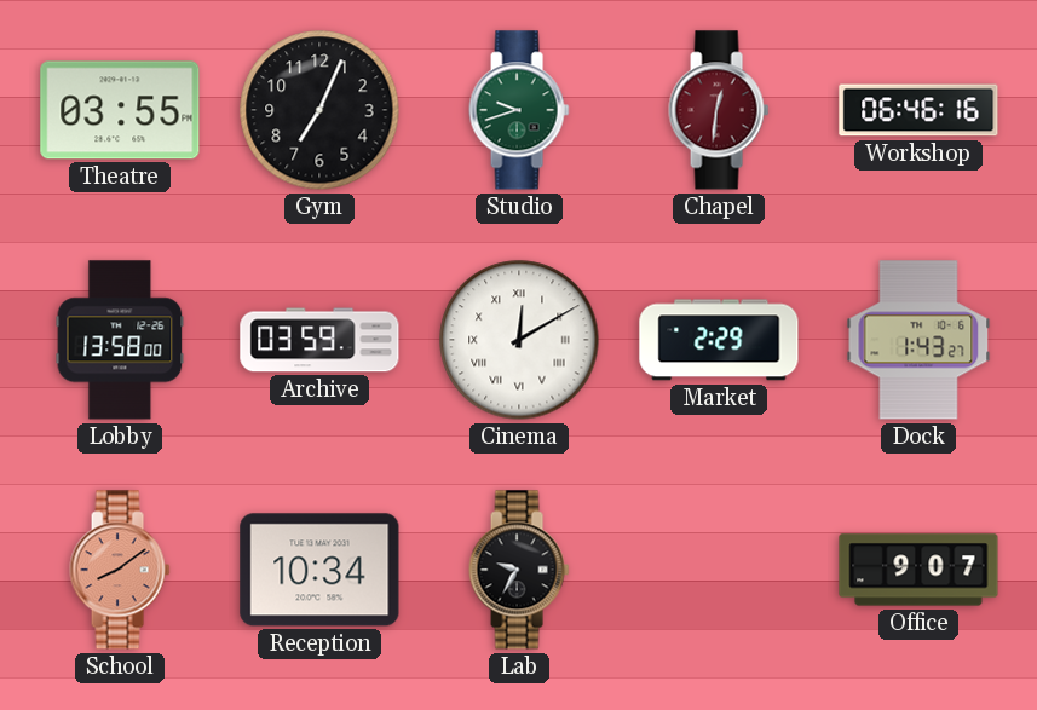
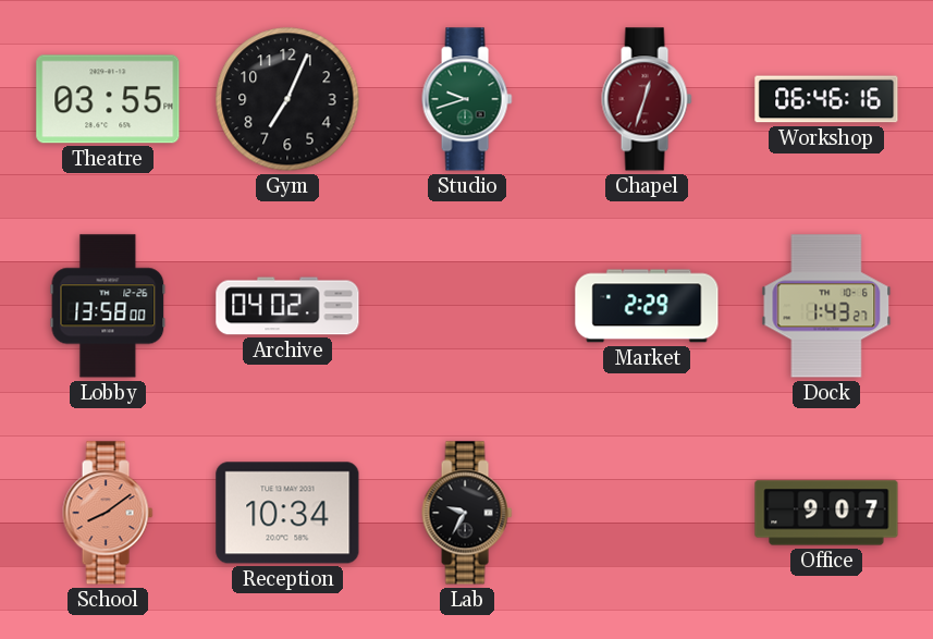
Chapel: 12:31 -> 12:33
Archive: 03:59 -> 04:02
Cinema: 12:10 -> none
